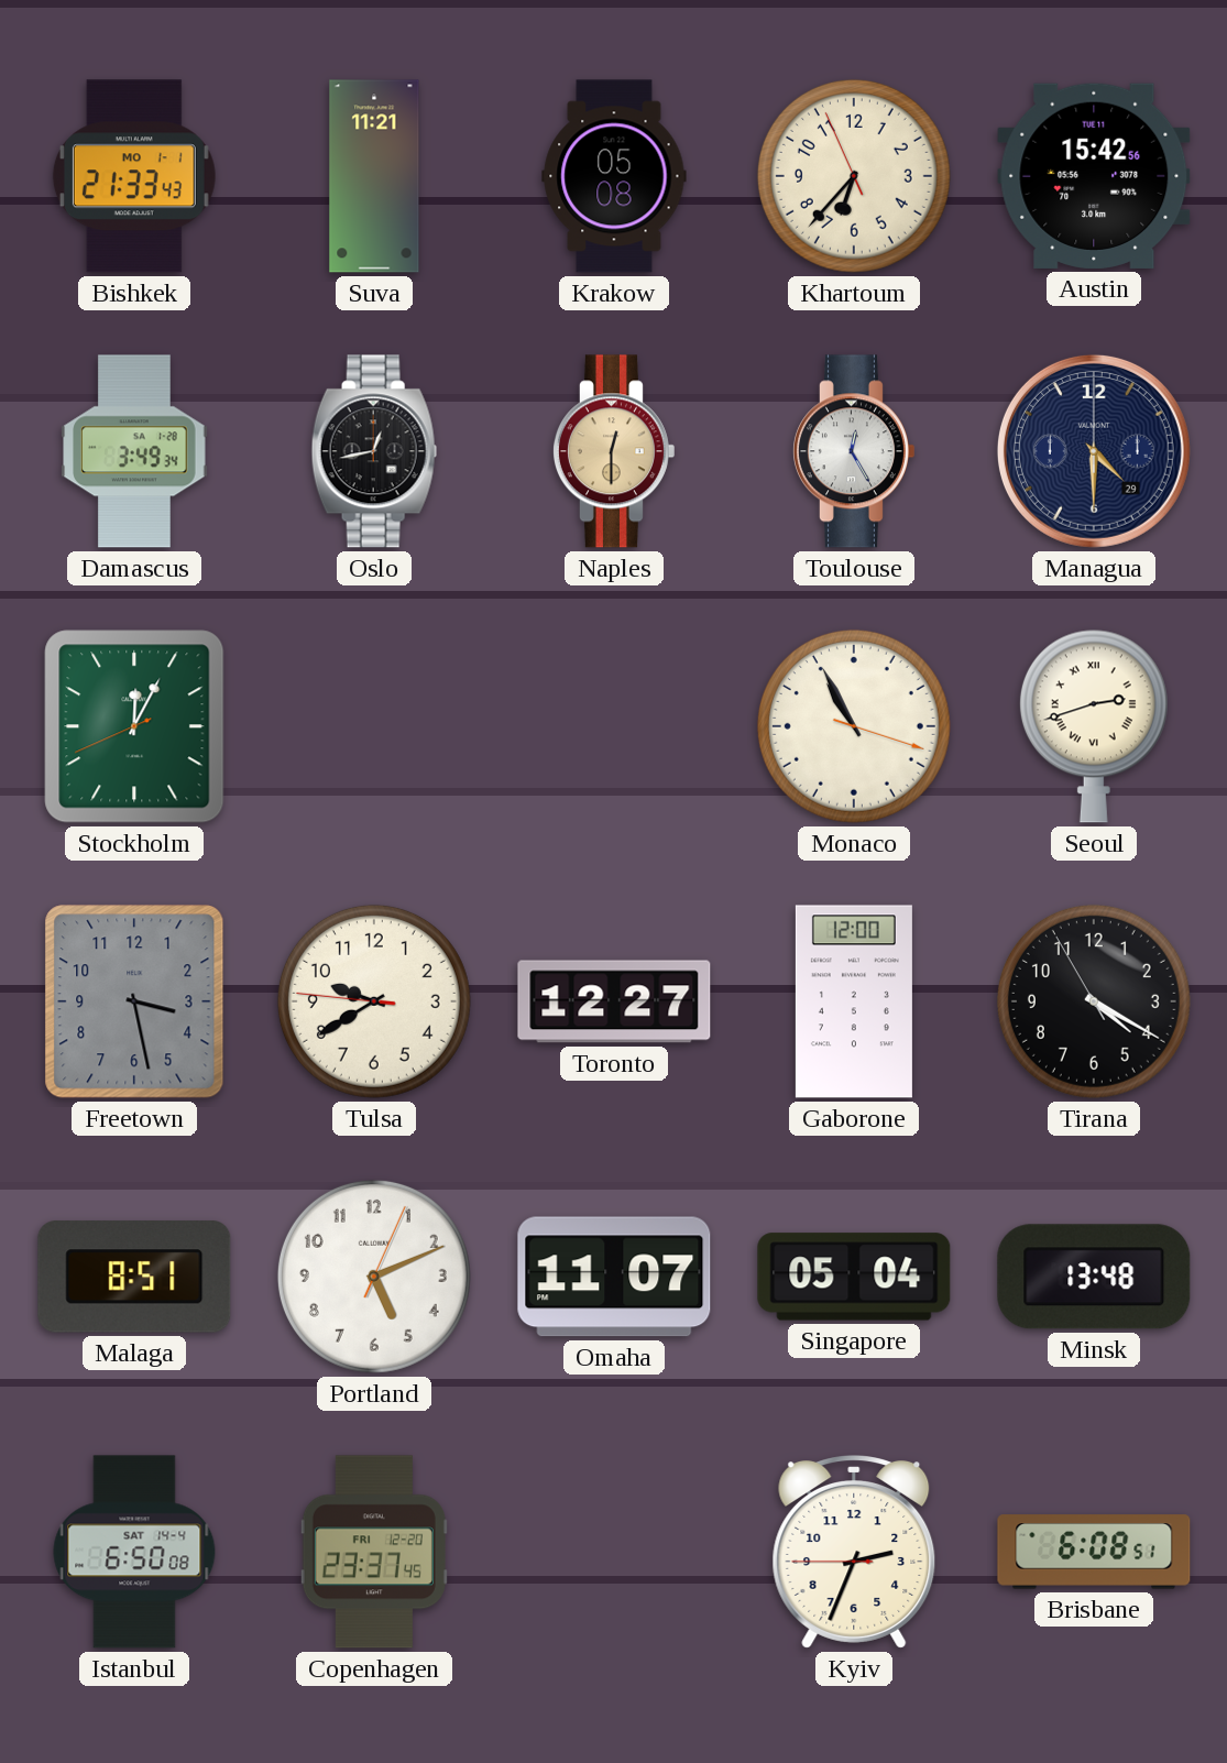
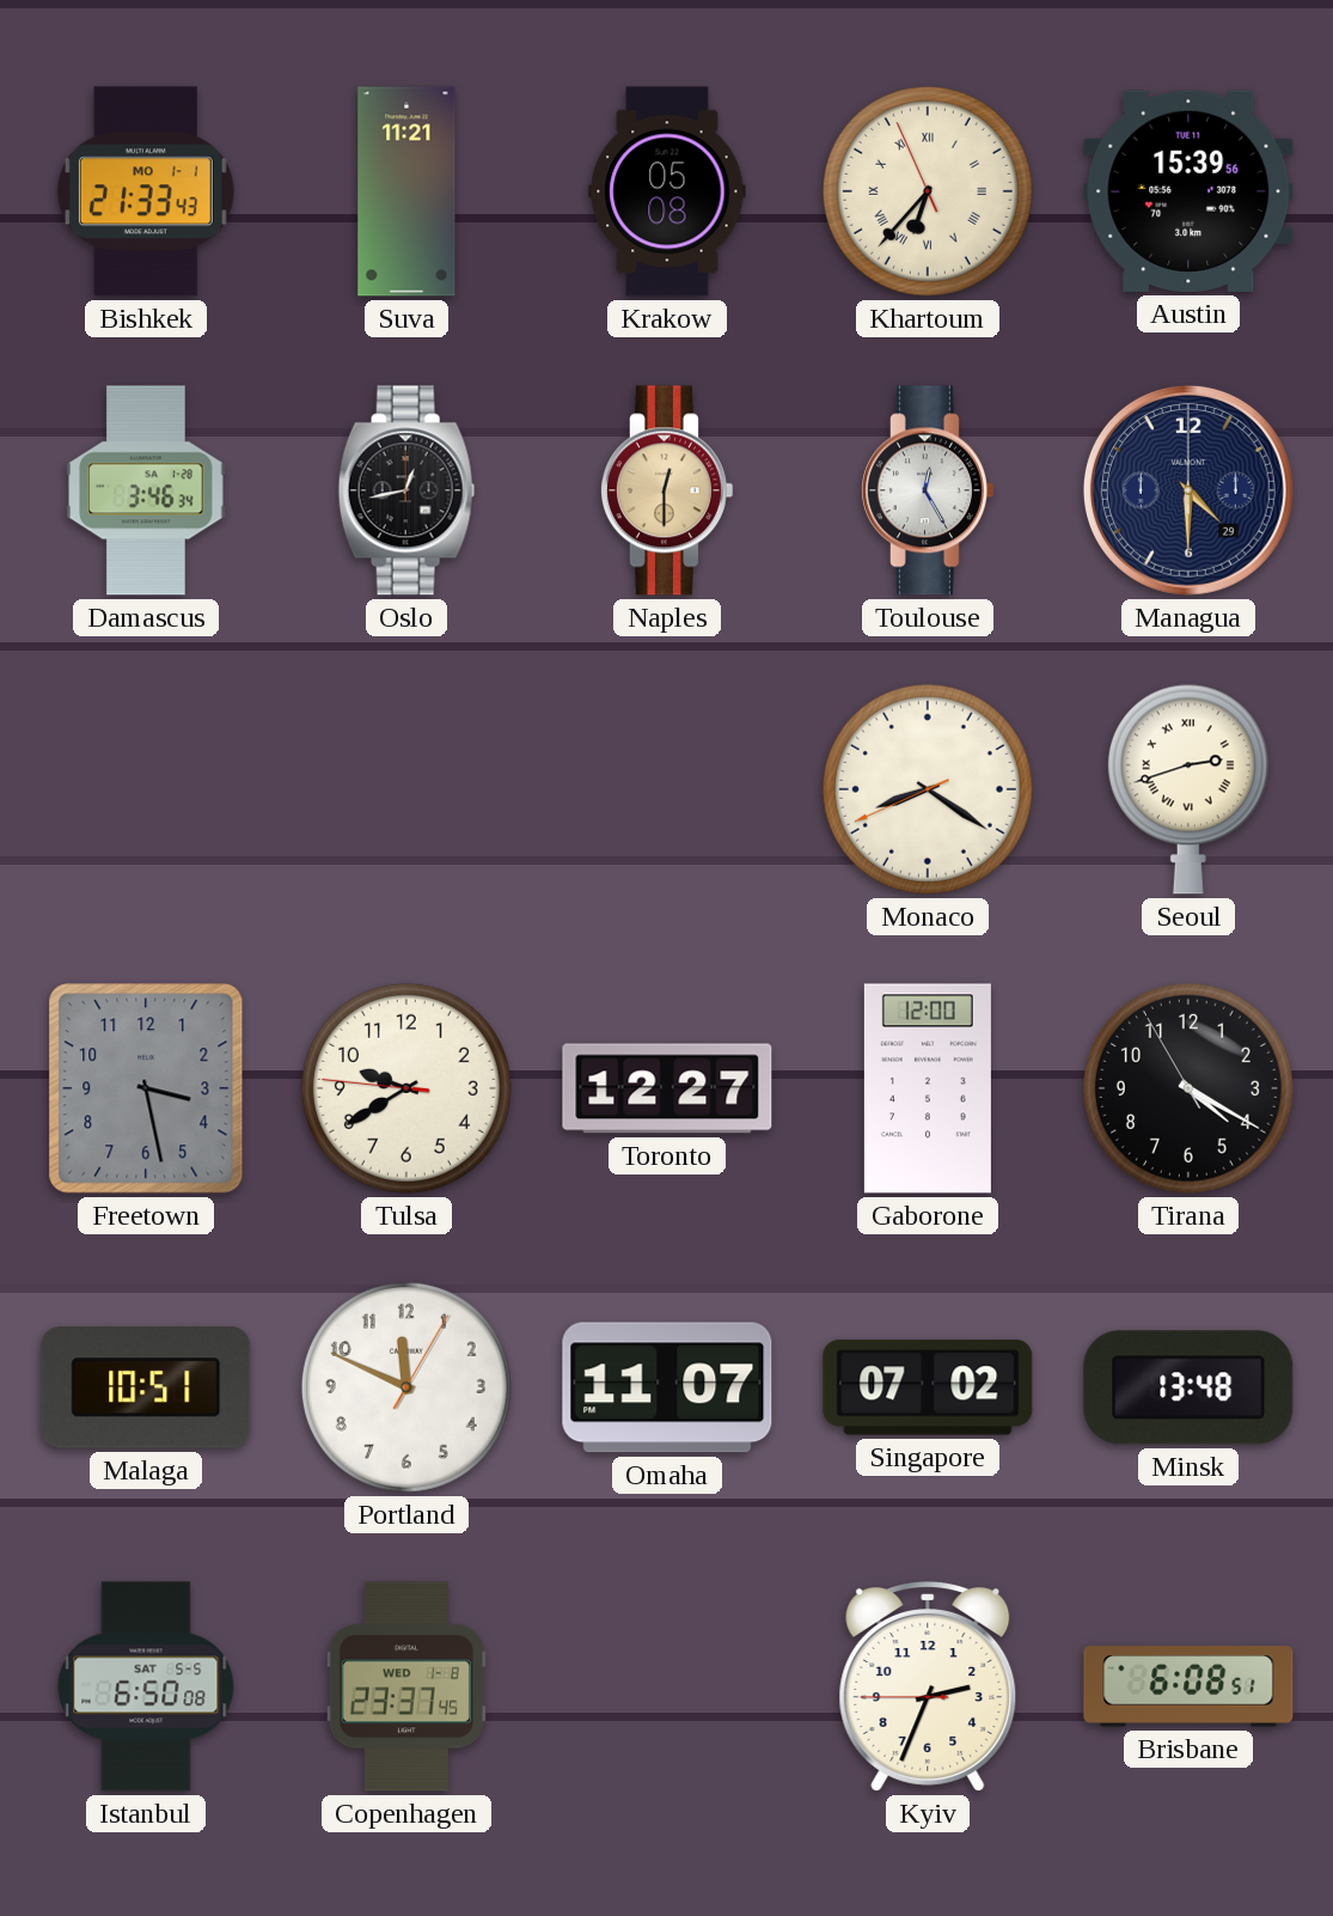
Khartoum numerals: Arabic -> Roman
Austin: 15:42 -> 15:39
Damascus: 3:49 -> 3:46
Stockholm: 12:04 -> none
Monaco: 10:55 -> 8:20
Malaga: 8:51 -> 10:51
Portland: 5:11 -> 11:49
Singapore: 05:04 -> 07:02
Istanbul date: SAT 14-4 -> SAT 5-5
Copenhagen date: FRI 12-20 -> WED 1-8
